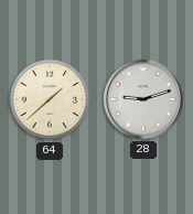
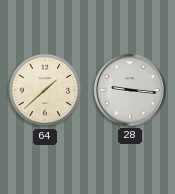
28: 9:12 -> 9:16
